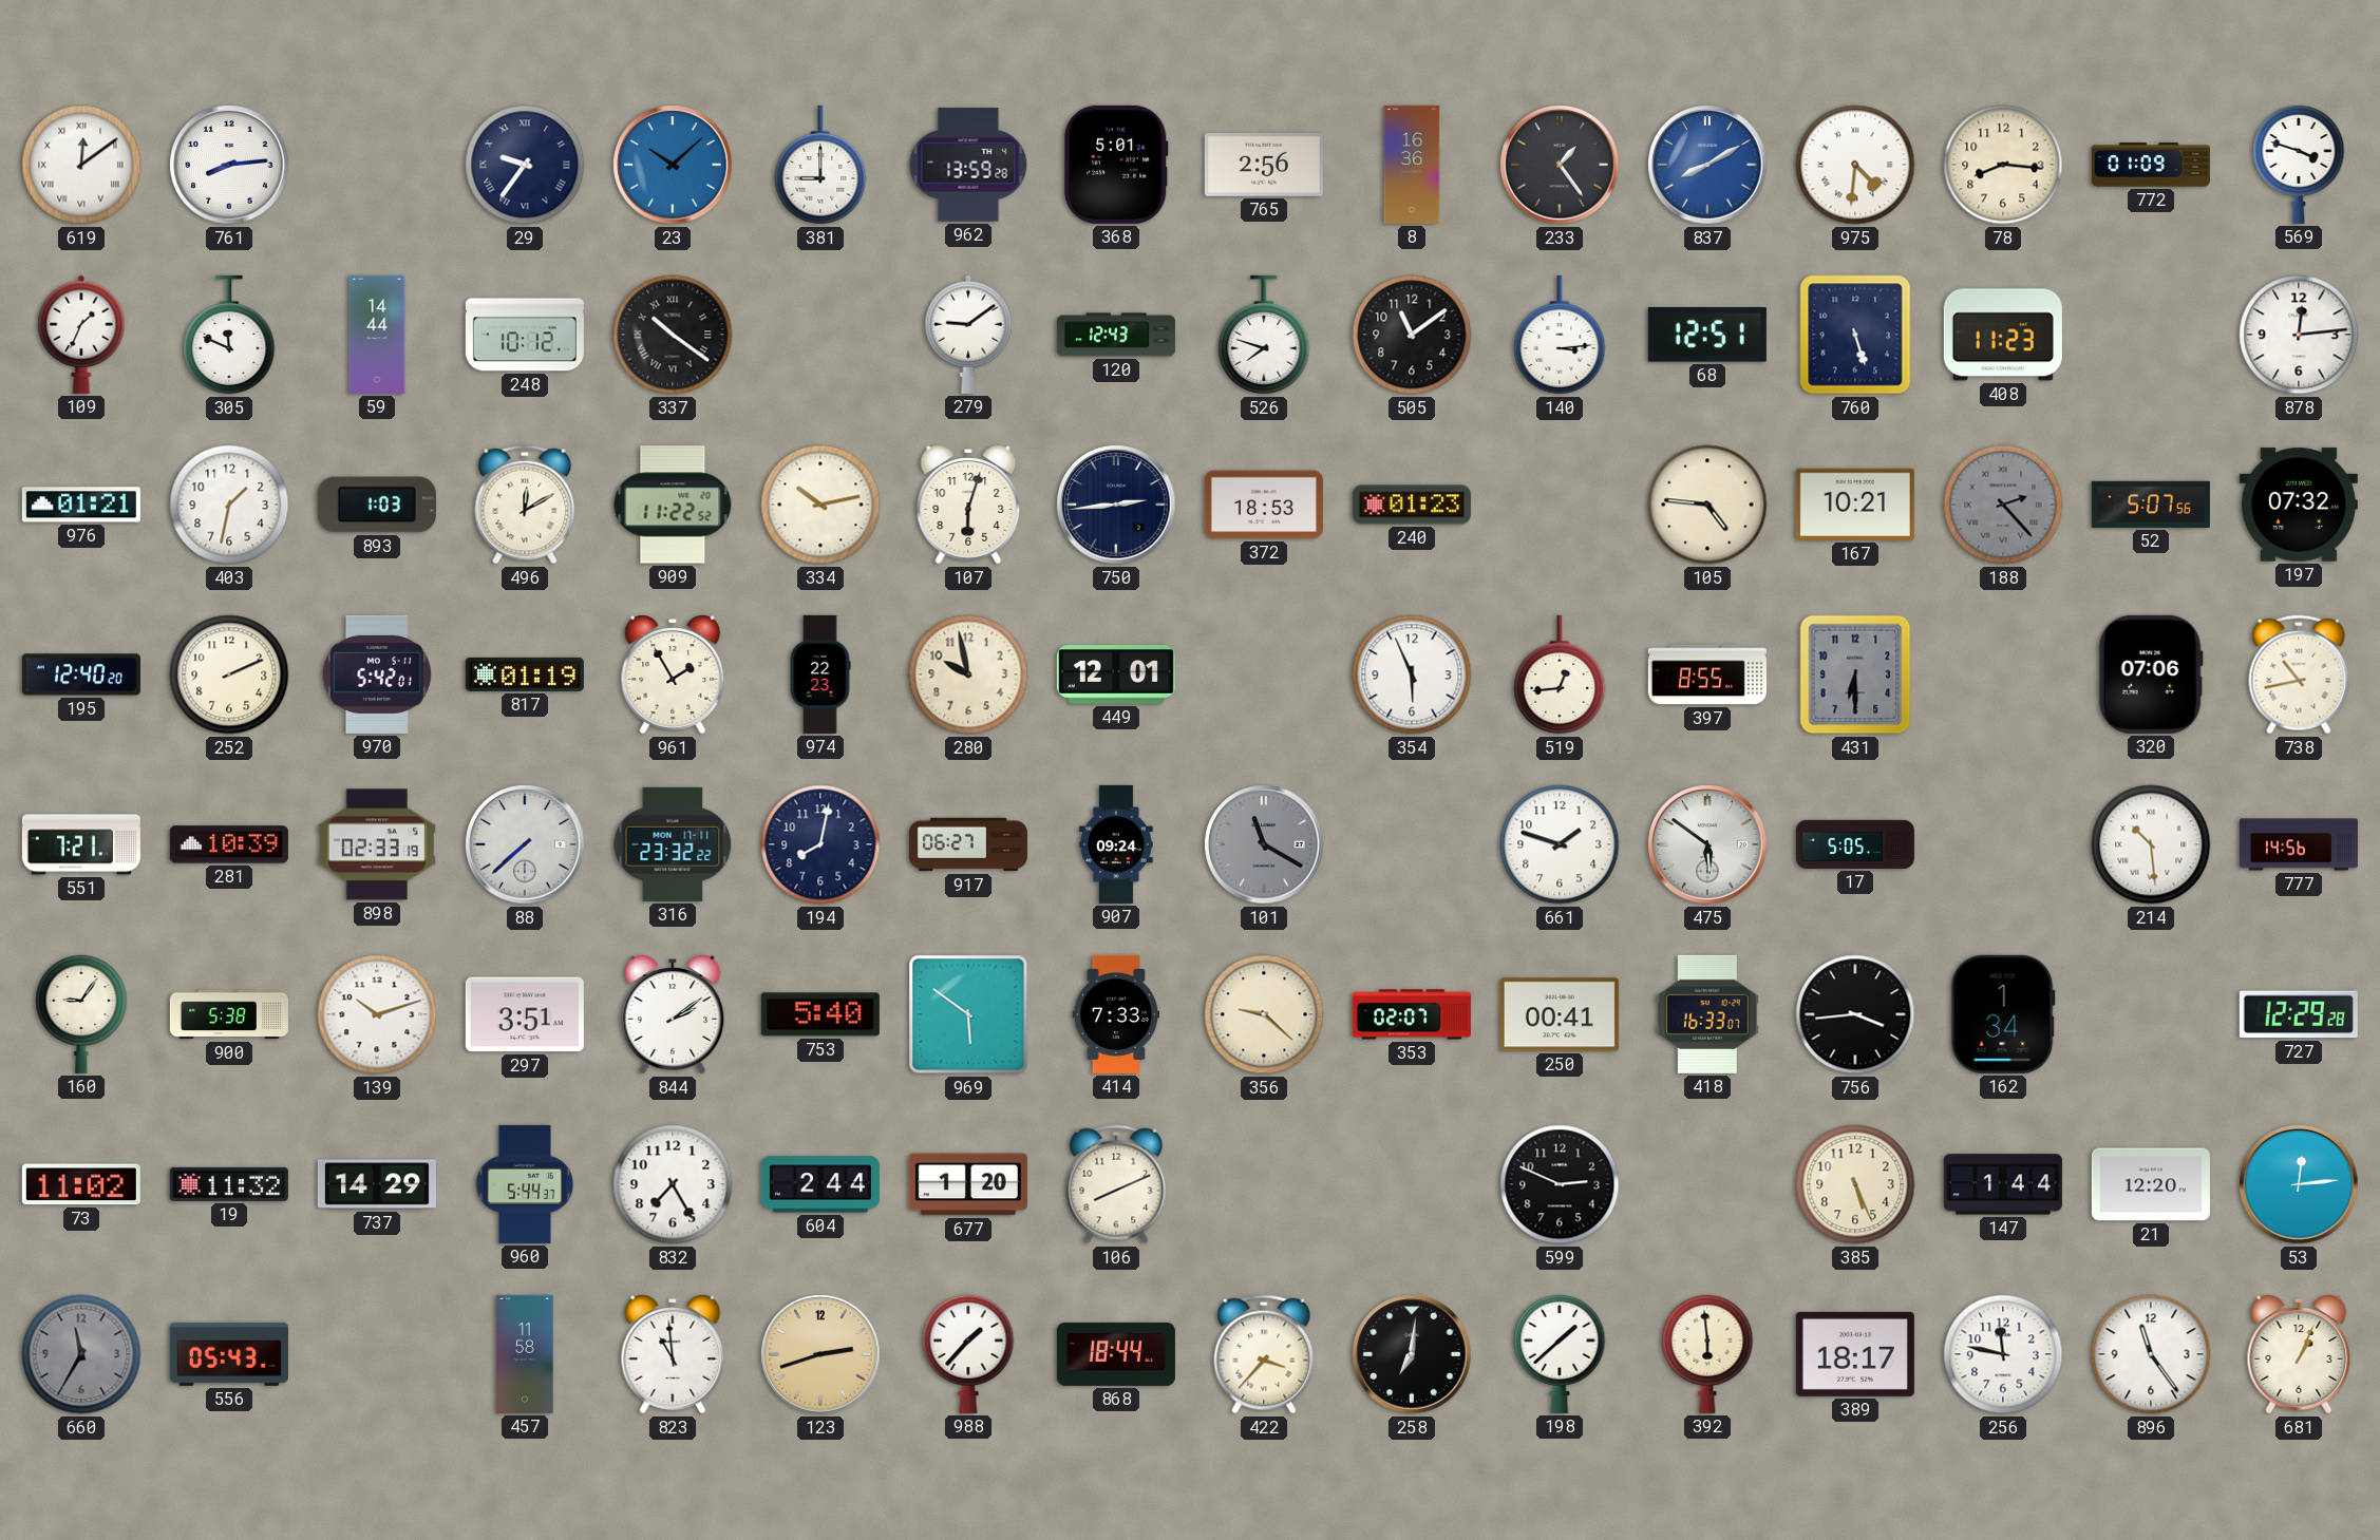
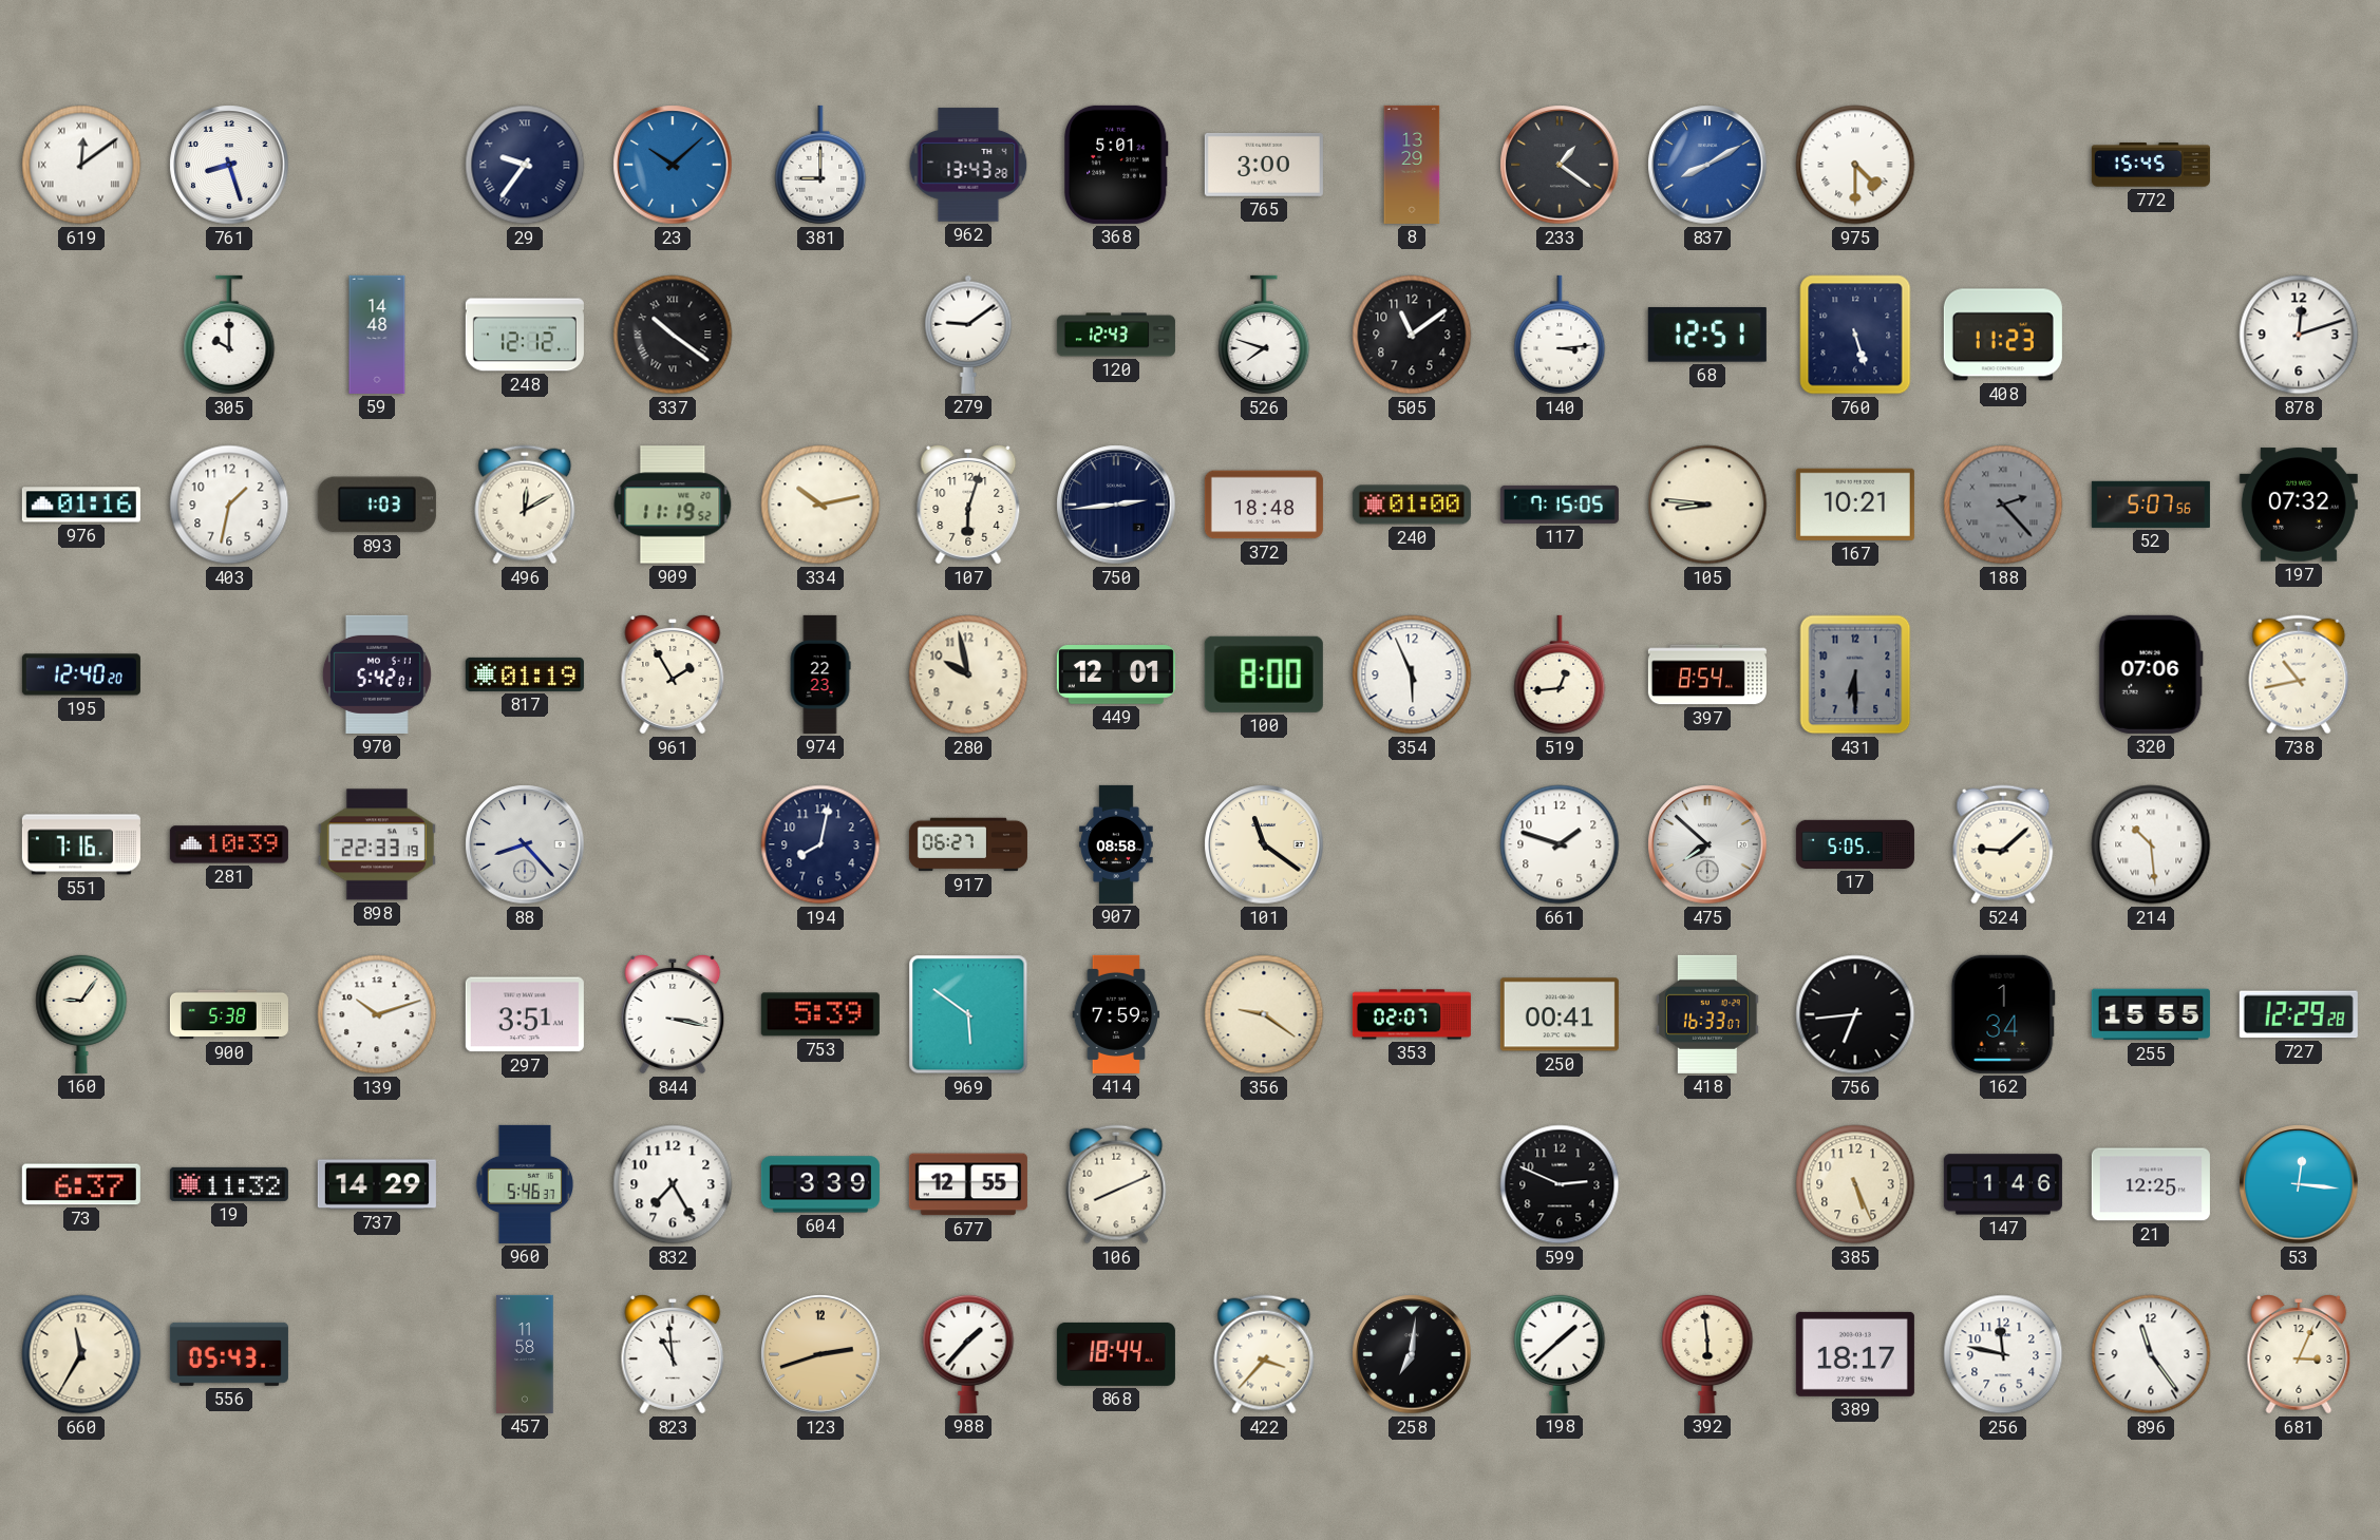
761: 8:14 -> 8:27
962: 13:59 -> 13:43
765: 2:56 -> 3:00
8: 16:36 -> 13:29
233: 1:24 -> 1:21
975: 4:31 -> 4:30
78: 8:16 -> none
772: 01:09 -> 15:45
569: 3:48 -> none
109: 1:34 -> none
305: 11:49 -> 10:00
59: 14:44 -> 14:48
248: 10:12 -> 12:12
878: 12:14 -> 12:12
976: 01:21 -> 01:16
909: 11:22 -> 11:19
372: 18:53 -> 18:48
240: 01:23 -> 01:00
117: none -> 7:15
105: 4:46 -> 8:46
252: 2:11 -> none
100: none -> 8:00
397: 8:55 -> 8:54
551: 7:21 -> 7:16
898: 02:33 -> 22:33
88: 7:38 -> 8:23
316: 23:32 -> none
907: 09:24 -> 08:58
101: 11:20 -> 11:21
101 dial: grey -> cream
475: 5:51 -> 7:52
524: none -> 9:08
777: 14:56 -> none
844: 2:09 -> 3:17
753: 5:40 -> 5:39
414: 7:33 -> 7:59
356: 9:22 -> 9:21
756: 3:44 -> 6:44
255: none -> 15:55
73: 11:02 -> 6:37
960: 5:44 -> 5:46
604: 2:44 -> 3:39
677: 1:20 -> 12:55
147: 1:44 -> 1:46
21: 12:20 -> 12:25
53: 12:14 -> 12:16
660 dial: grey -> cream
681: 1:04 -> 3:04
